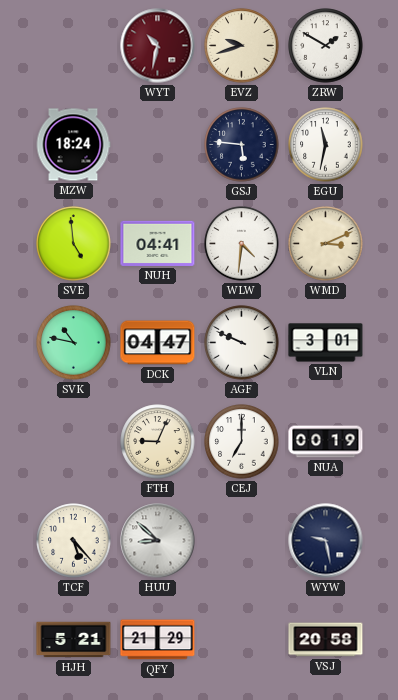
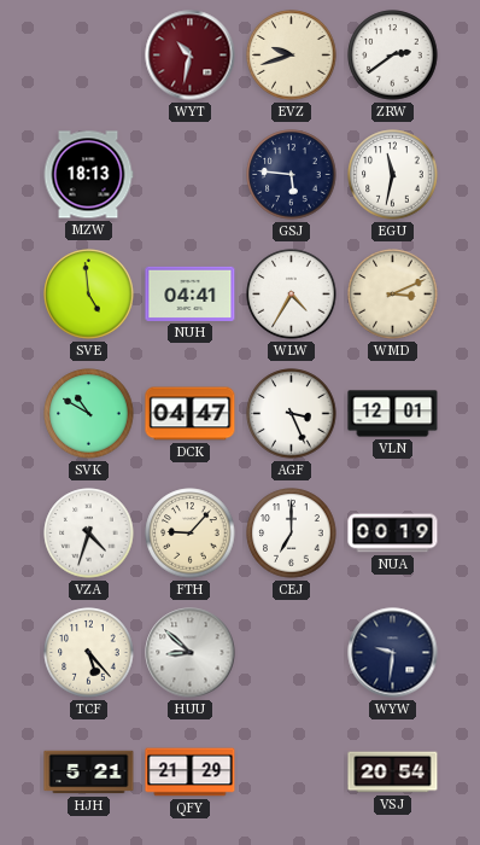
ZRW: 1:50 -> 2:39
MZW: 18:24 -> 18:13
WLW: 4:31 -> 4:35
SVK: 10:47 -> 10:50
AGF: 9:49 -> 3:26
VLN: 3:01 -> 12:01
VZA: none -> 4:33
FTH: 9:04 -> 9:07
WYW: 9:28 -> 9:31
VSJ: 20:58 -> 20:54
